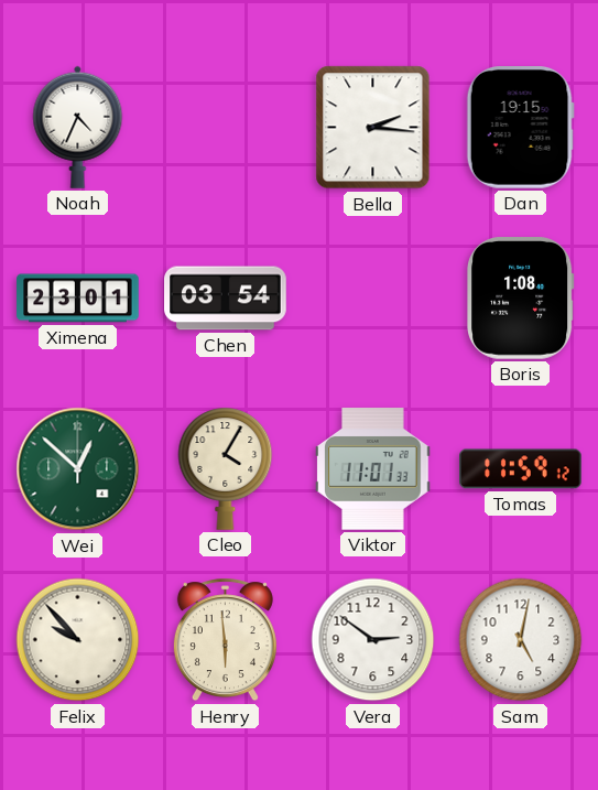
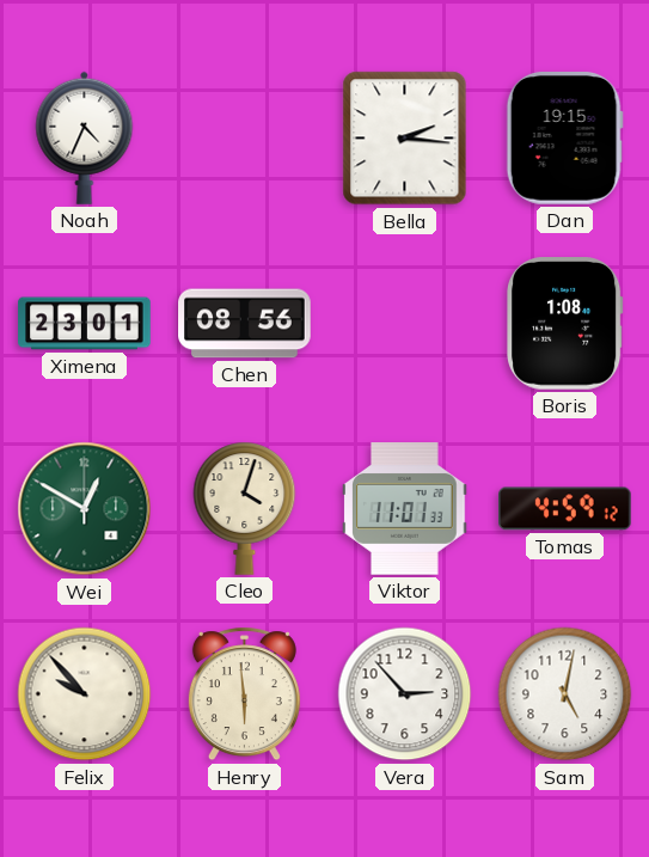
Chen: 03:54 -> 08:56
Wei: 12:52 -> 12:50
Cleo: 4:05 -> 4:03
Tomas: 11:59 -> 4:59
Vera: 2:51 -> 2:53
